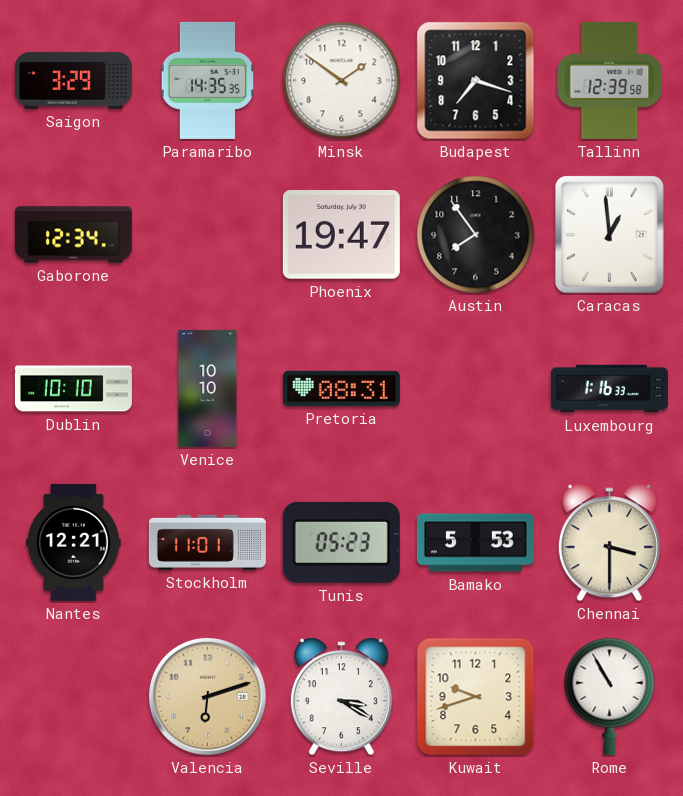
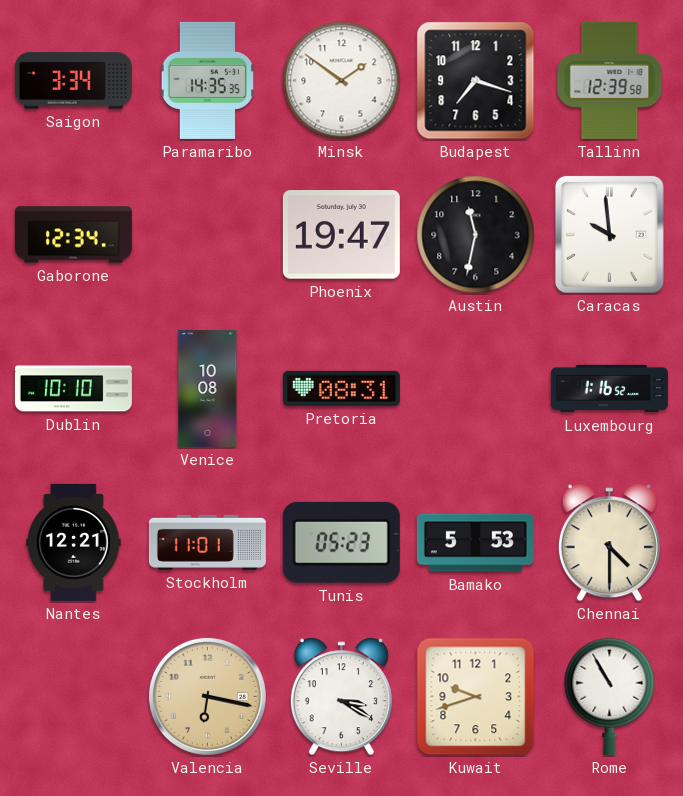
Saigon: 3:29 -> 3:34
Austin: 7:54 -> 11:32
Caracas: 12:59 -> 9:59
Venice: 10:10 -> 10:08
Luxembourg: 1:16:33 -> 1:16:52
Chennai: 3:30 -> 4:30
Valencia: 6:12 -> 6:17
